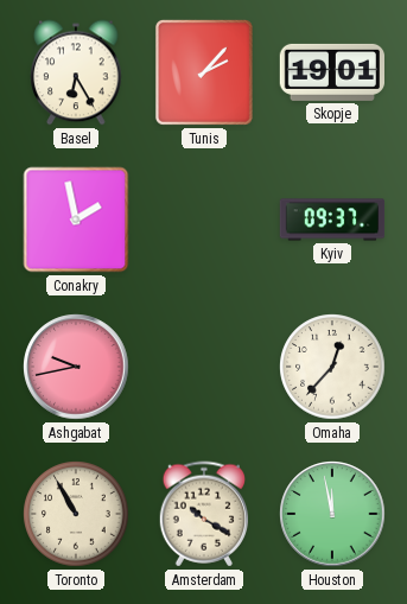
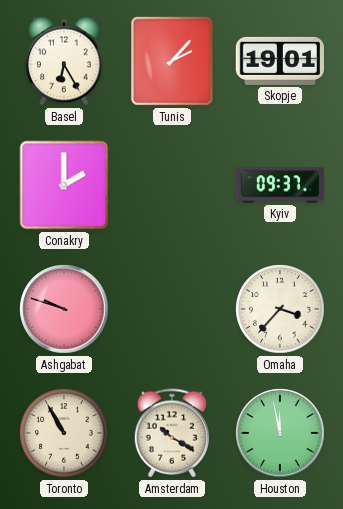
Conakry: 1:58 -> 2:00
Ashgabat: 9:43 -> 9:48
Omaha: 12:37 -> 3:37
